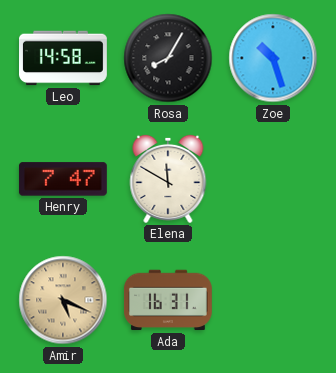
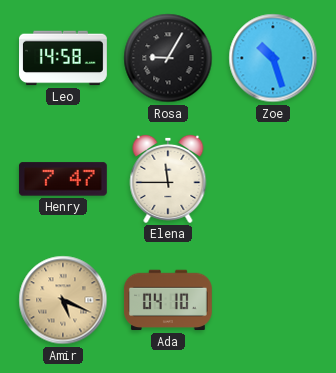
Rosa: 8:05 -> 9:05
Elena: 11:50 -> 11:45
Ada: 16:31 -> 04:10
